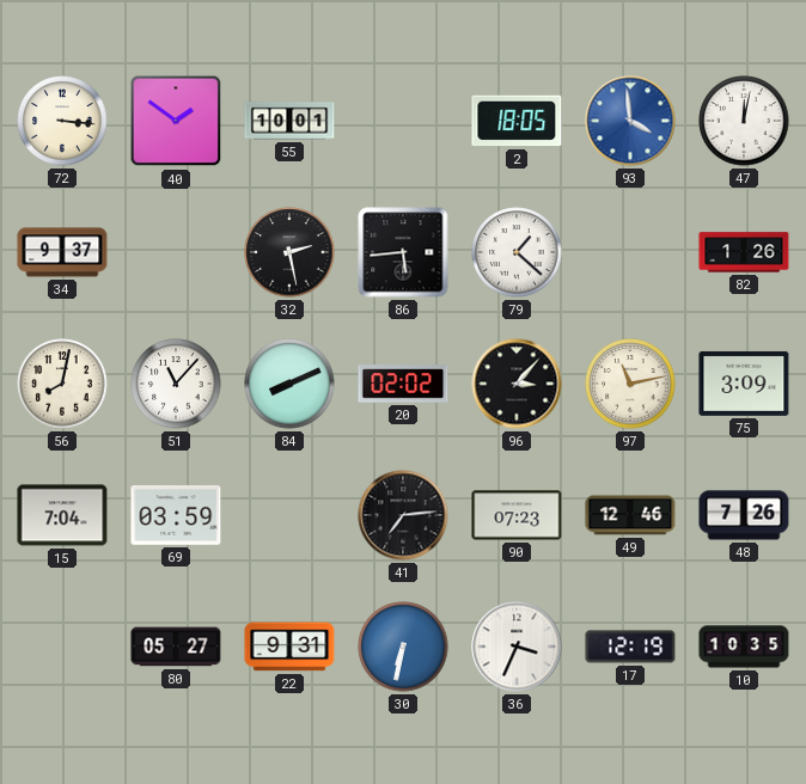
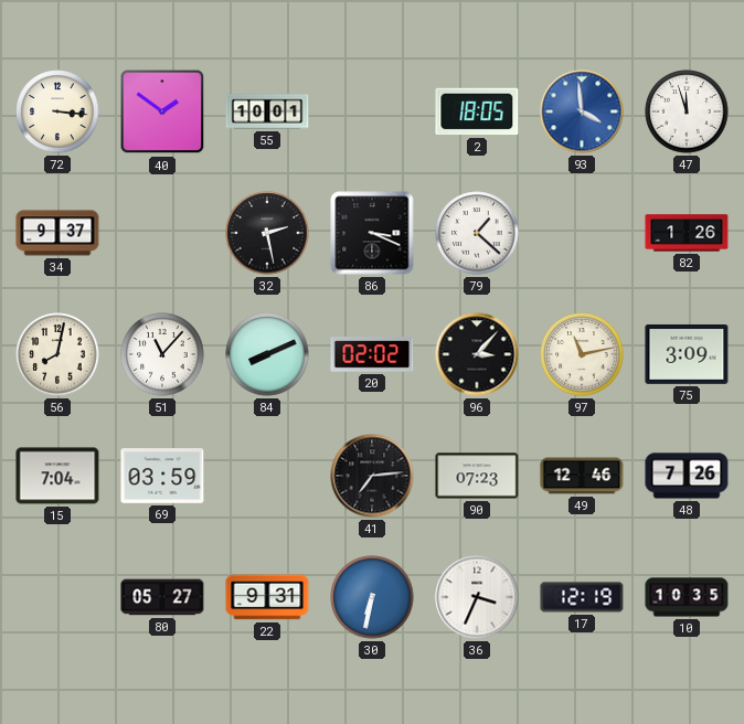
47: 12:02 -> 11:57
86: 5:44 -> 3:19
